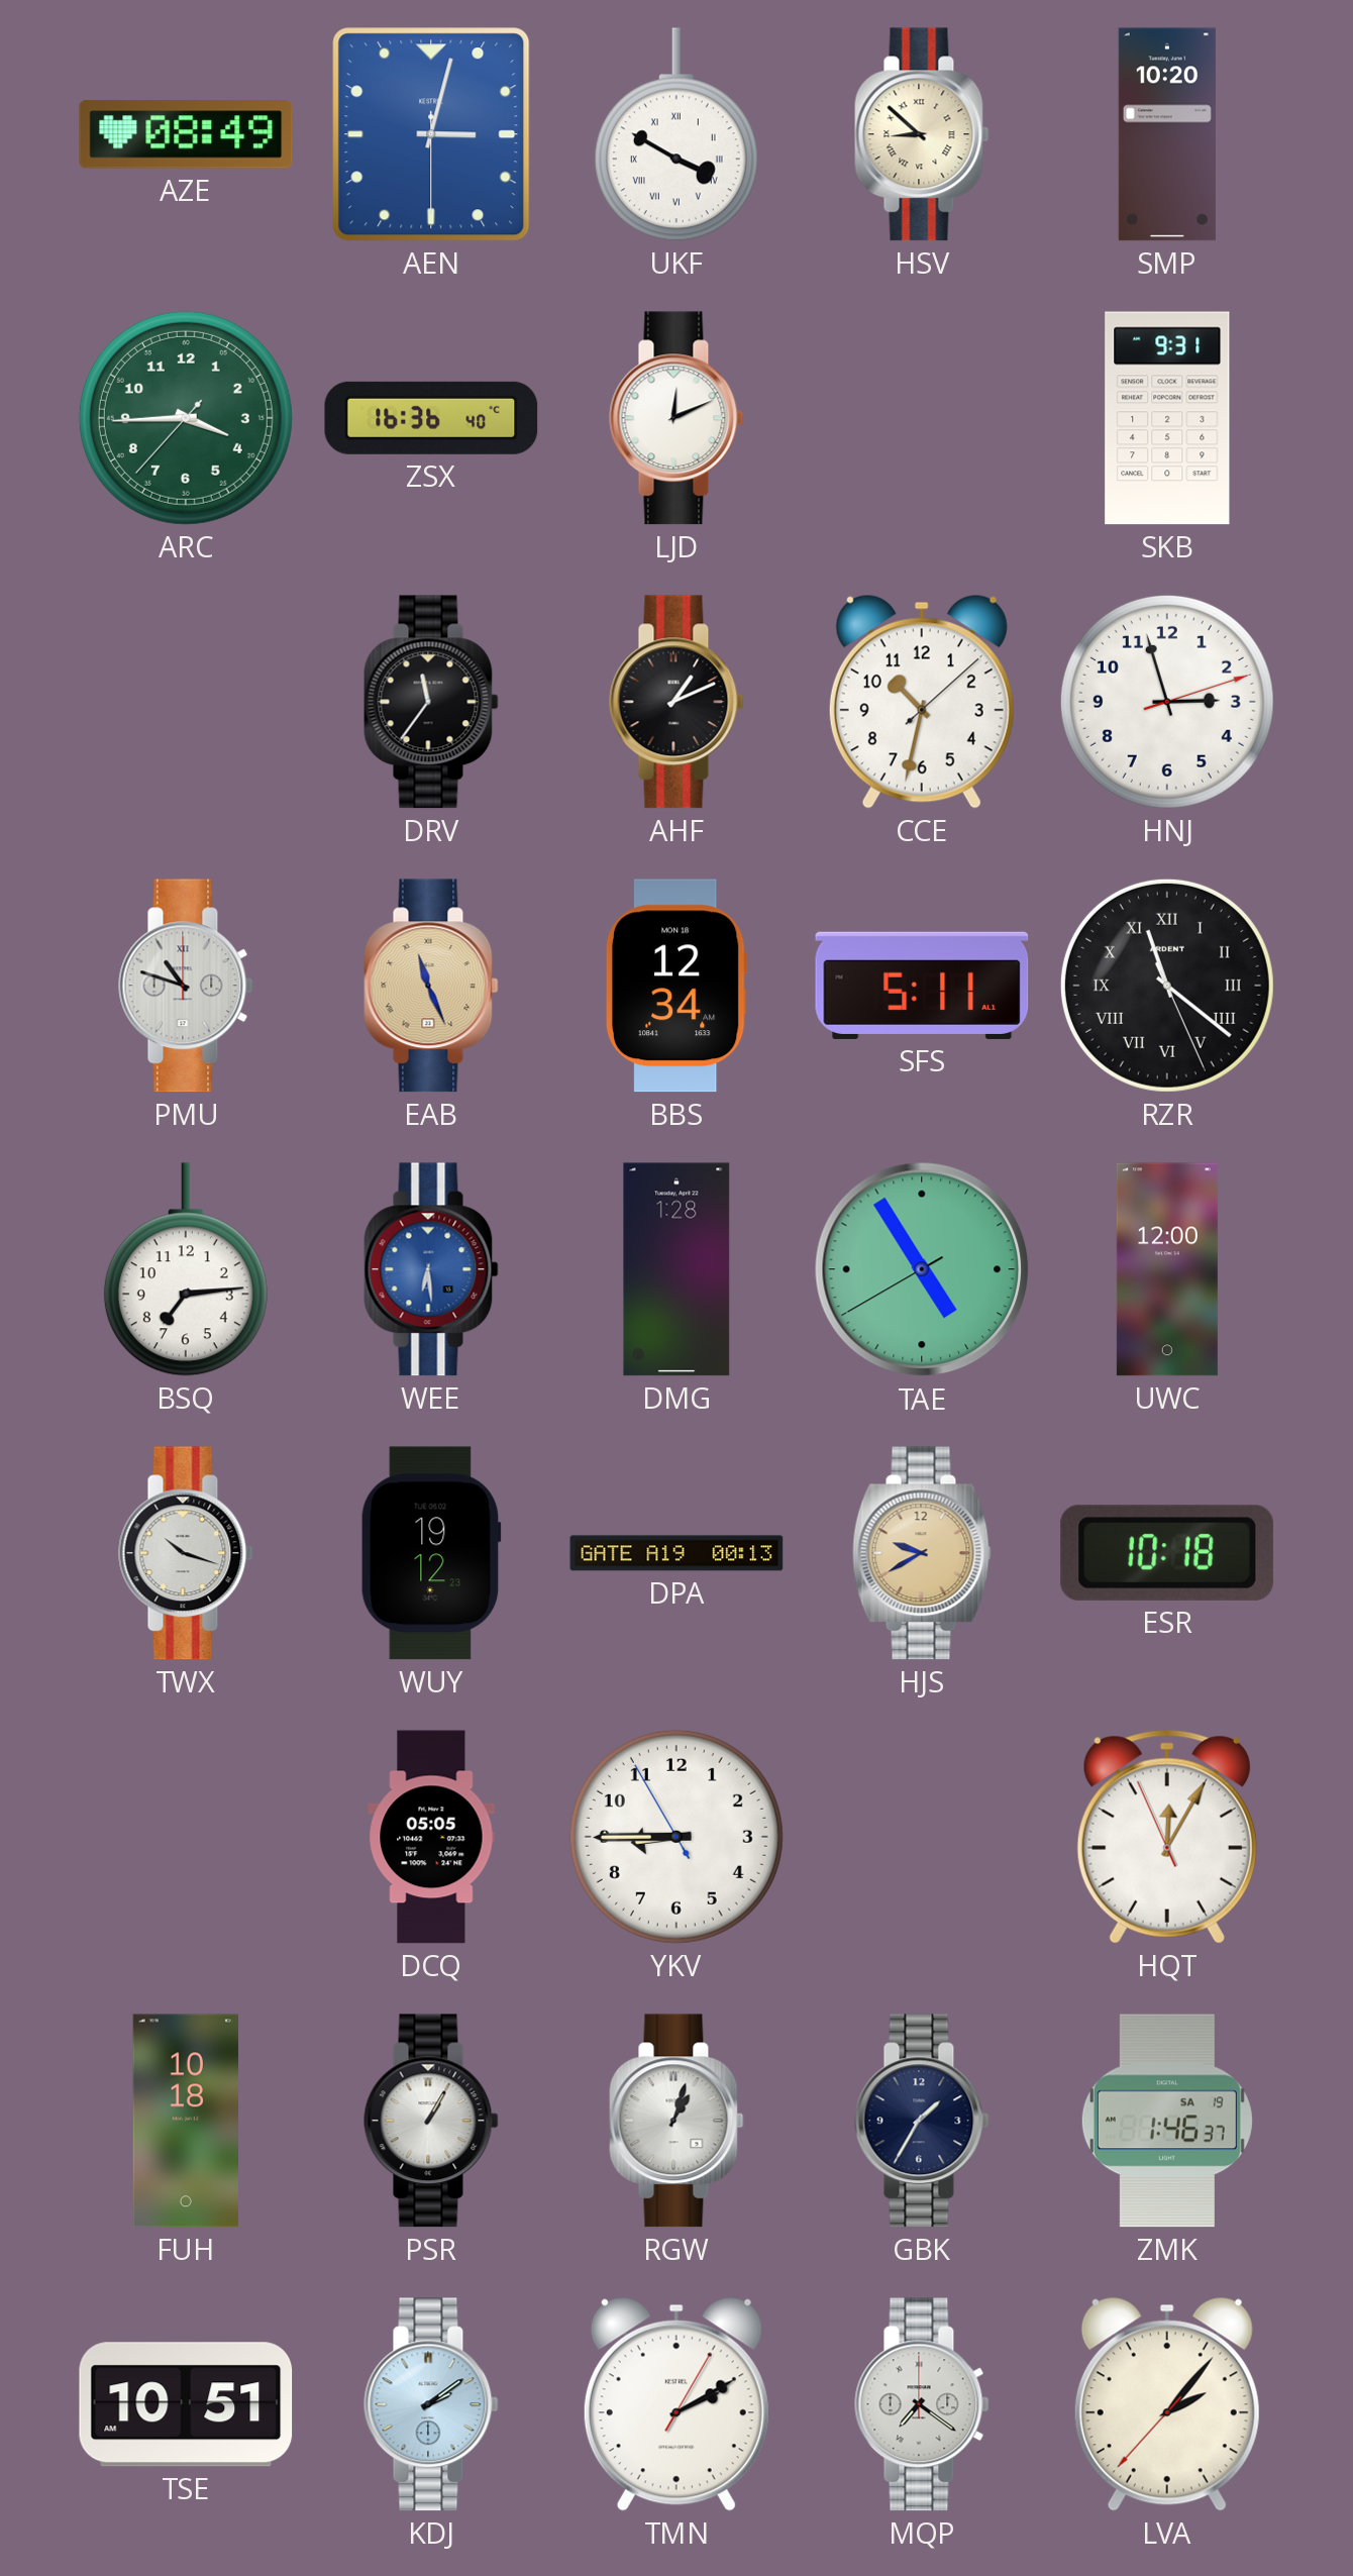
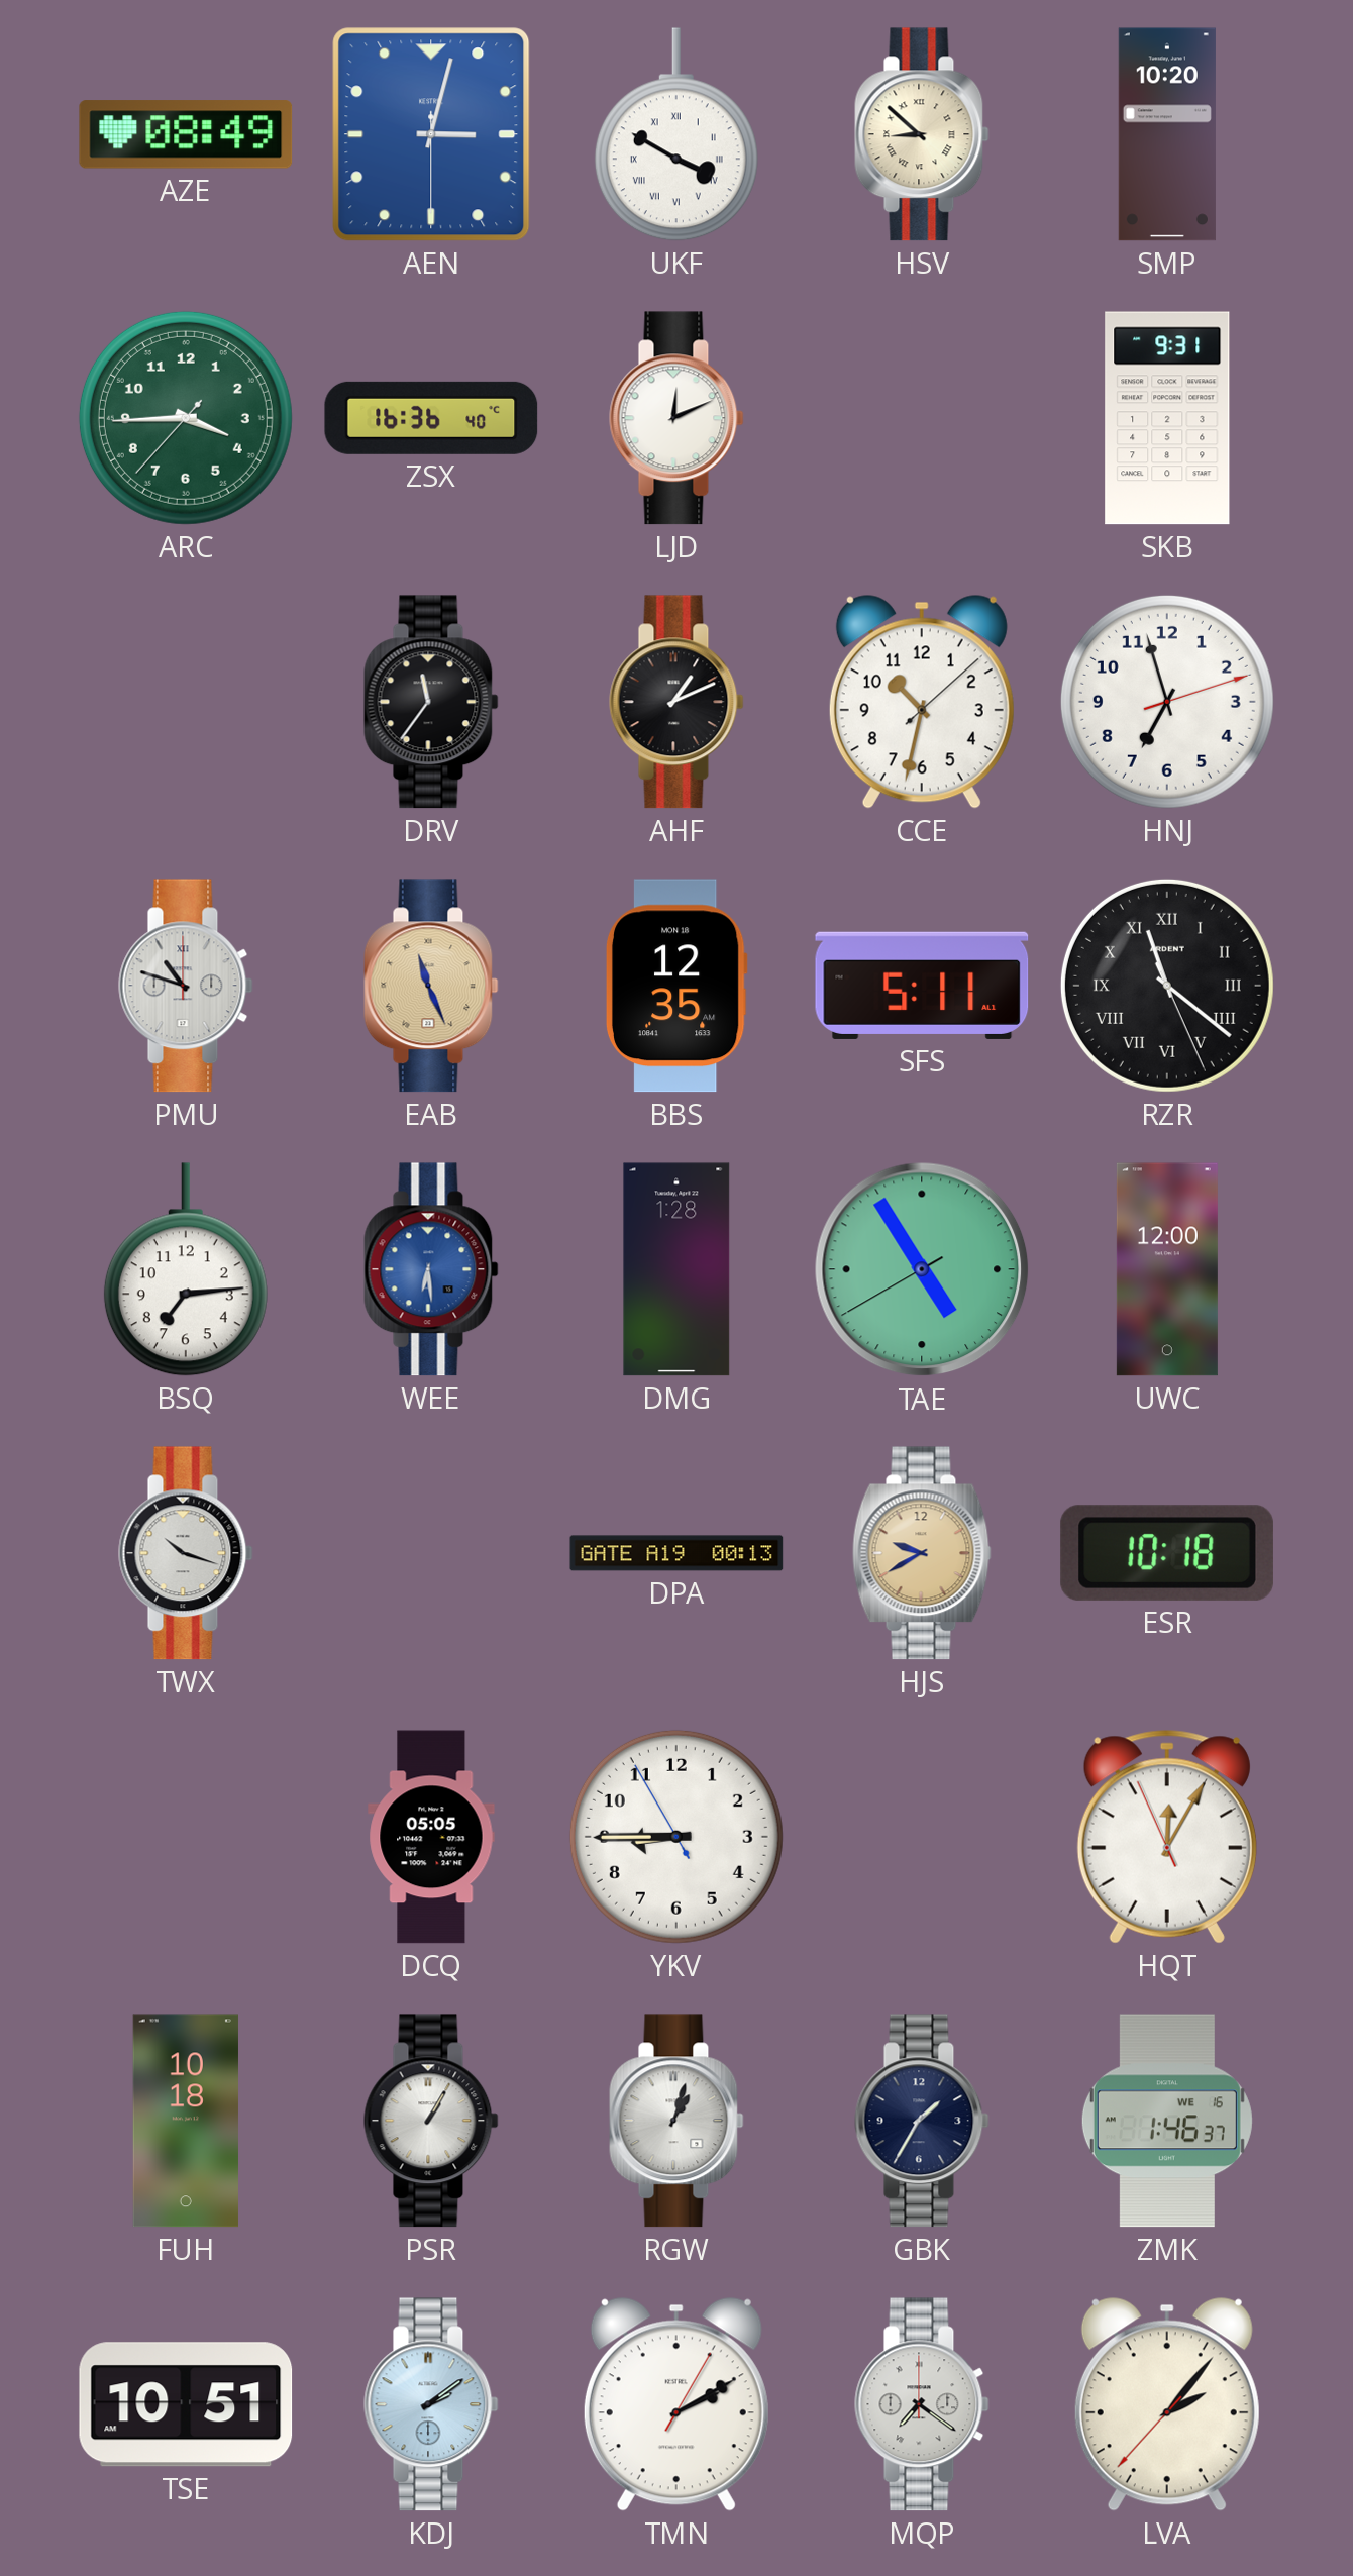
HNJ: 2:57 -> 6:57
BBS: 12:34 -> 12:35
WUY: 19:12 -> none
ZMK date: SA 19 -> WE 16
